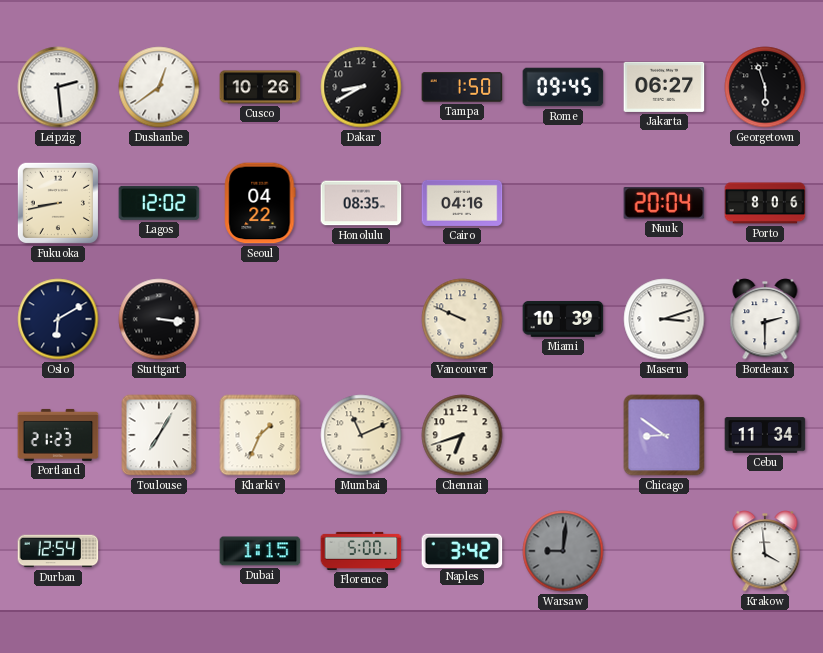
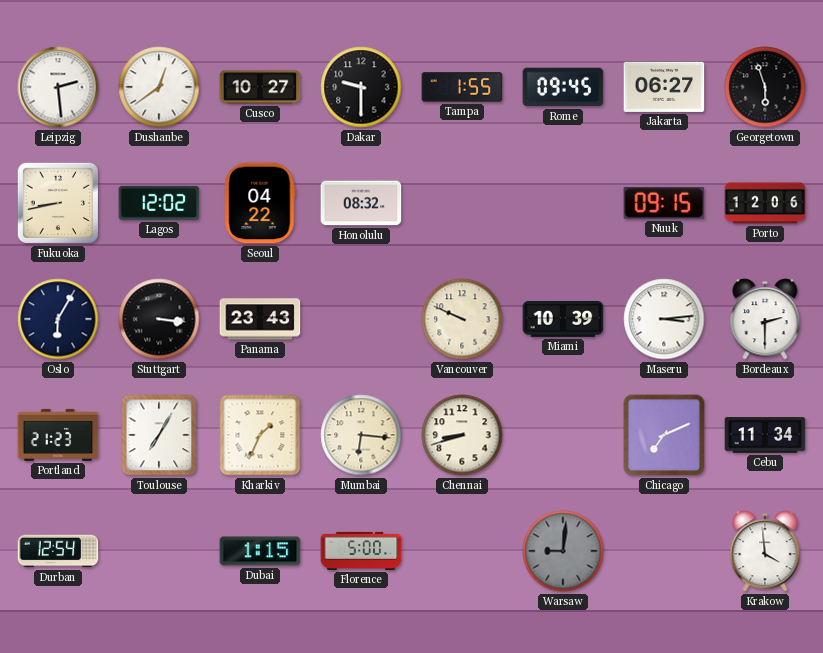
Cusco: 10:26 -> 10:27
Dakar: 8:40 -> 9:30
Tampa: 1:50 -> 1:55
Honolulu: 08:35 -> 08:32
Cairo: 04:16 -> none
Nuuk: 20:04 -> 09:15
Porto: 8:06 -> 12:06
Oslo: 6:10 -> 6:05
Panama: none -> 23:43
Maseru: 3:12 -> 3:14
Mumbai: 11:11 -> 6:16
Chennai: 6:42 -> 8:42
Chicago: 8:51 -> 7:11
Naples: 3:42 -> none
